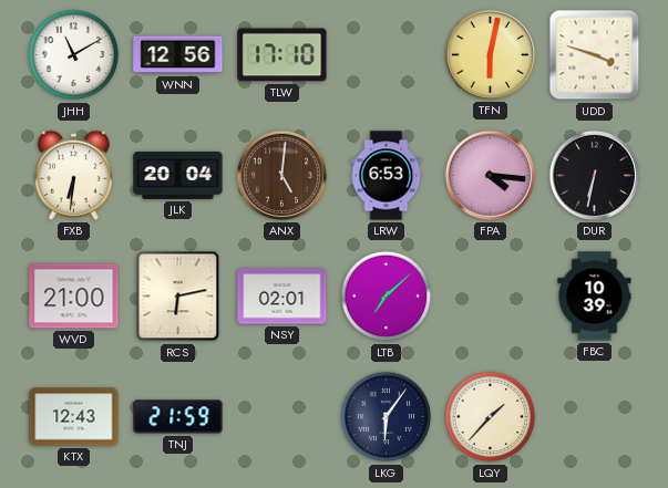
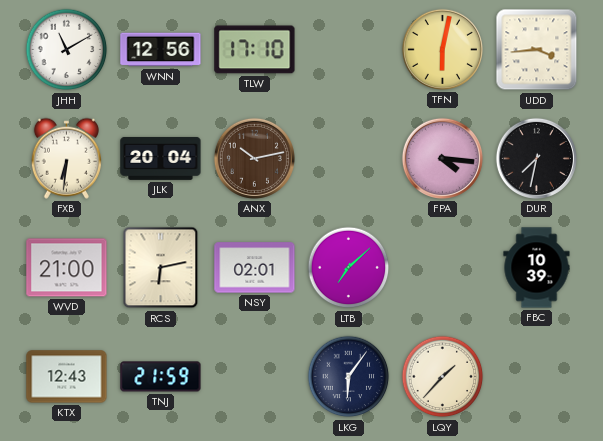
UDD: 3:48 -> 3:44
ANX: 5:01 -> 10:13
LRW: 6:53 -> none
DUR: 6:32 -> 7:32
